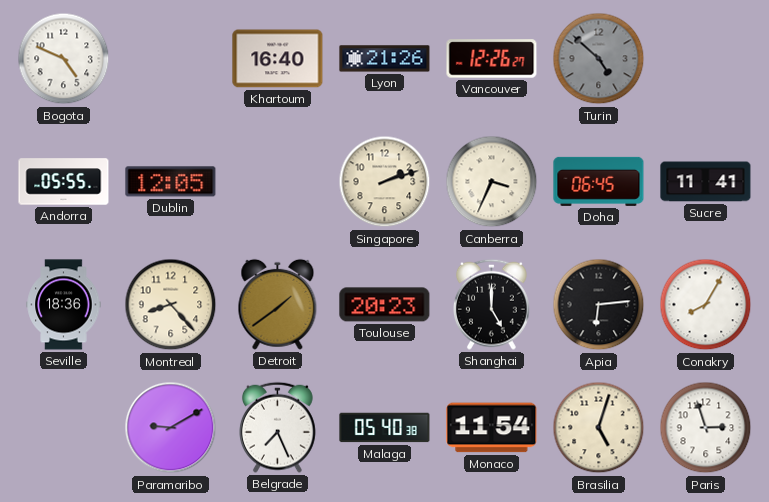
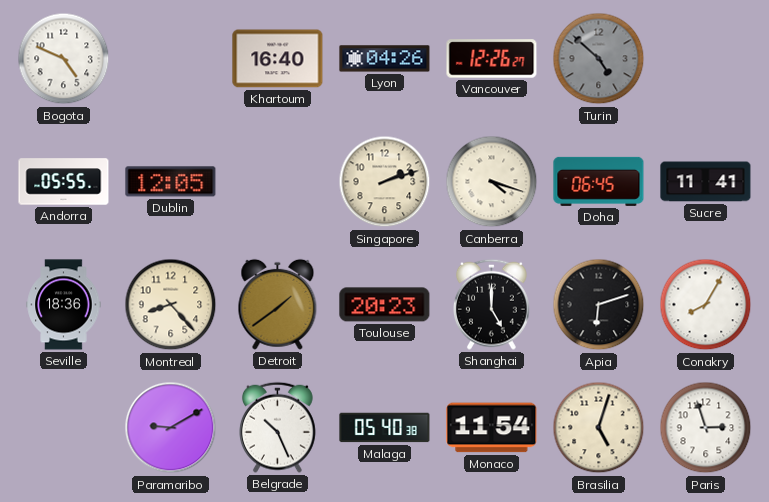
Lyon: 21:26 -> 04:26
Canberra: 3:34 -> 4:18
Apia: 6:14 -> 6:12
Belgrade: 7:26 -> 10:26
